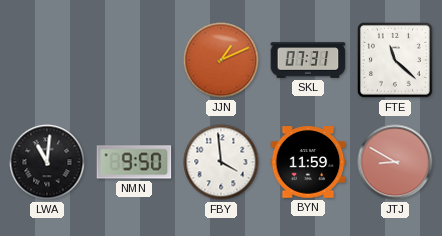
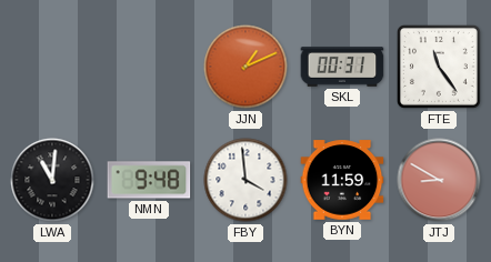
SKL: 07:31 -> 00:31
FTE: 11:22 -> 11:24
NMN: 9:50 -> 9:48
